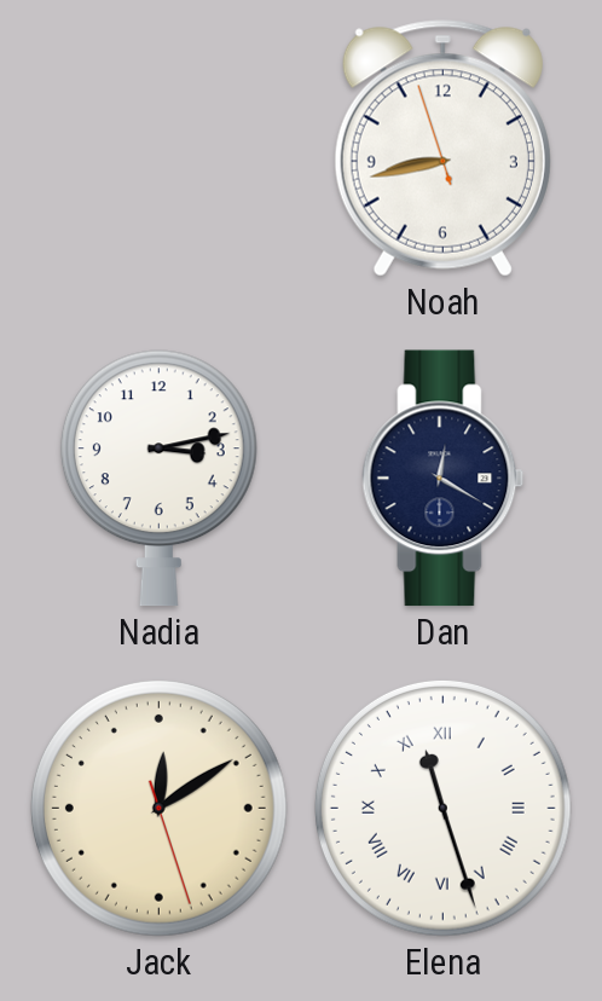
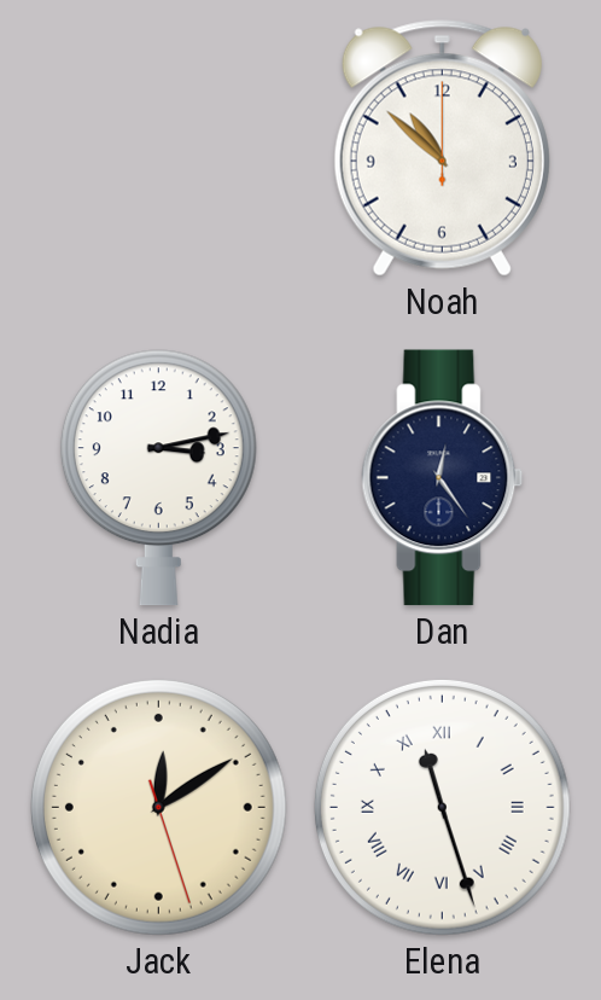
Noah: 8:42 -> 10:52
Dan: 12:20 -> 12:24
